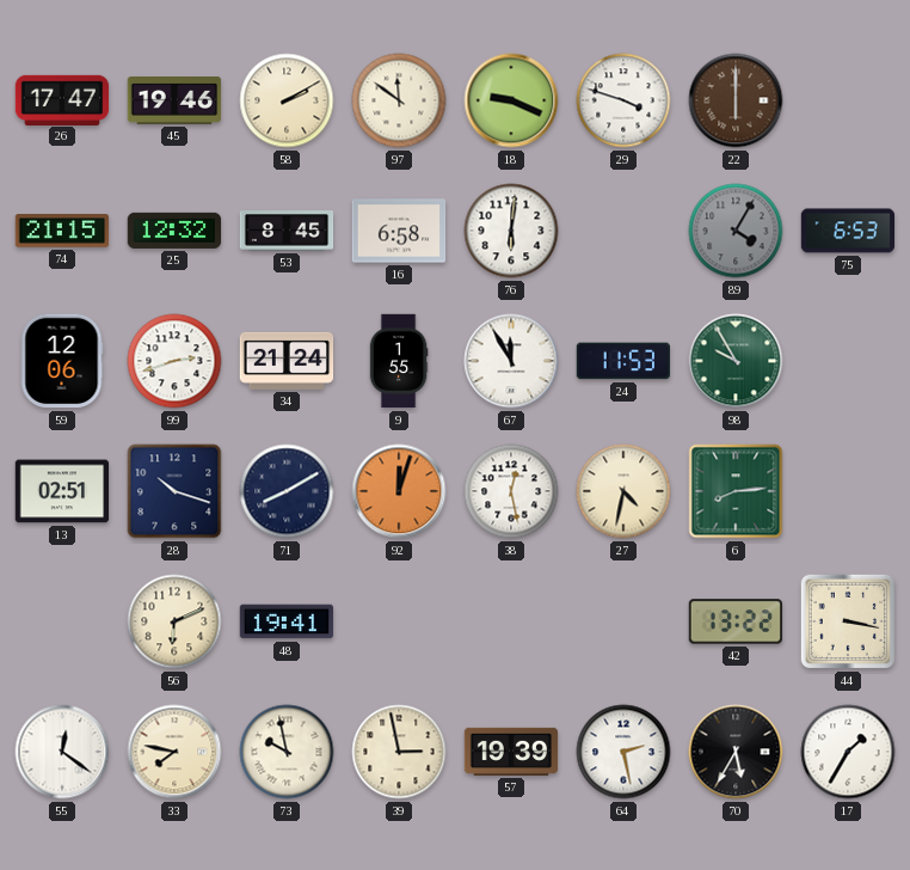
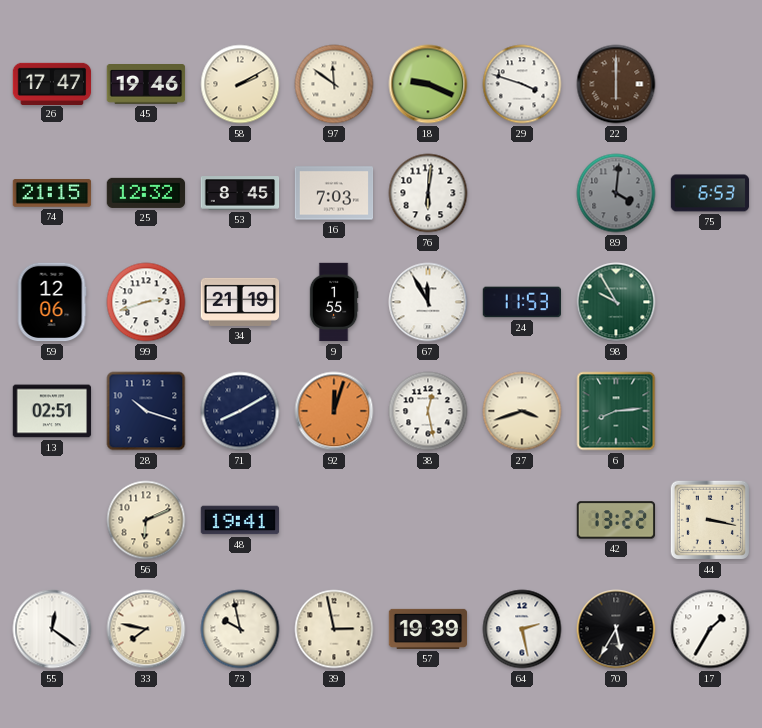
16: 6:58 -> 7:03
89: 4:05 -> 4:01
34: 21:24 -> 21:19
27: 4:32 -> 3:42
